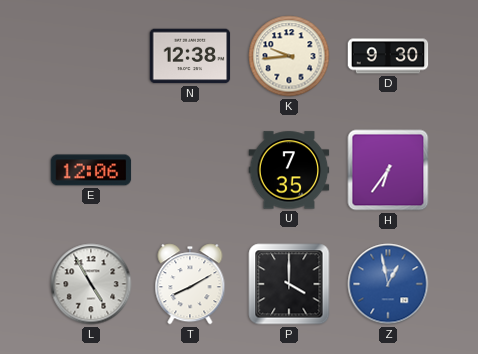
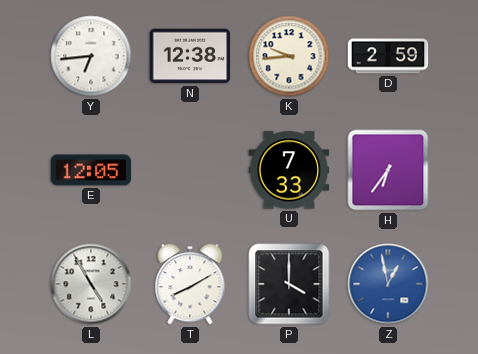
Y: none -> 6:44
D: 9:30 -> 2:59
E: 12:06 -> 12:05
U: 7:35 -> 7:33
